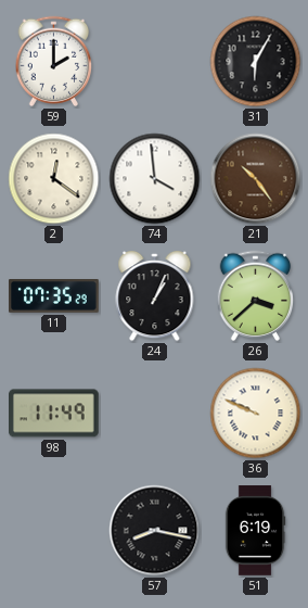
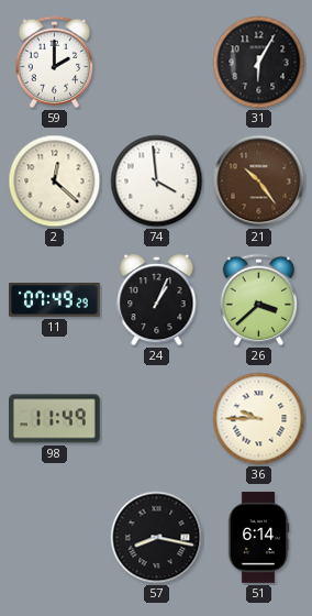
2: 12:21 -> 12:22
11: 07:35 -> 07:49
36: 9:49 -> 9:45
51: 6:19 -> 6:14
